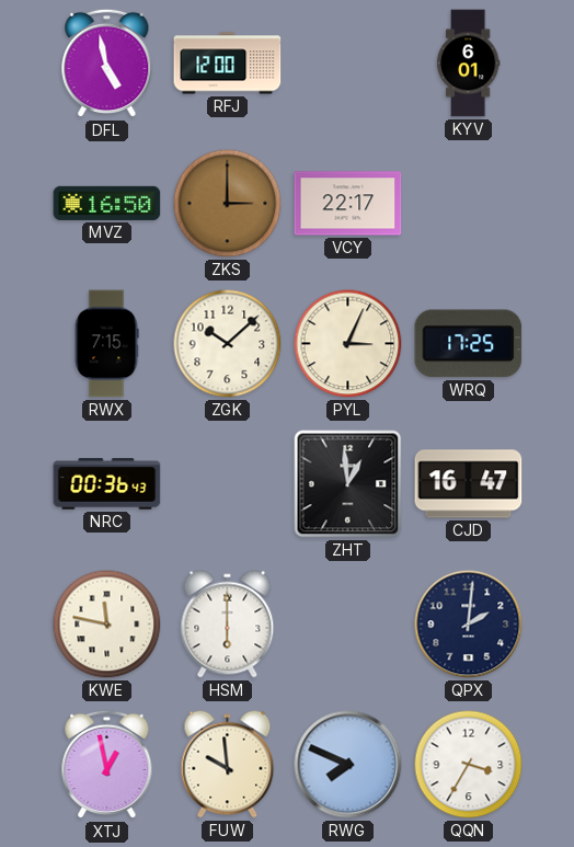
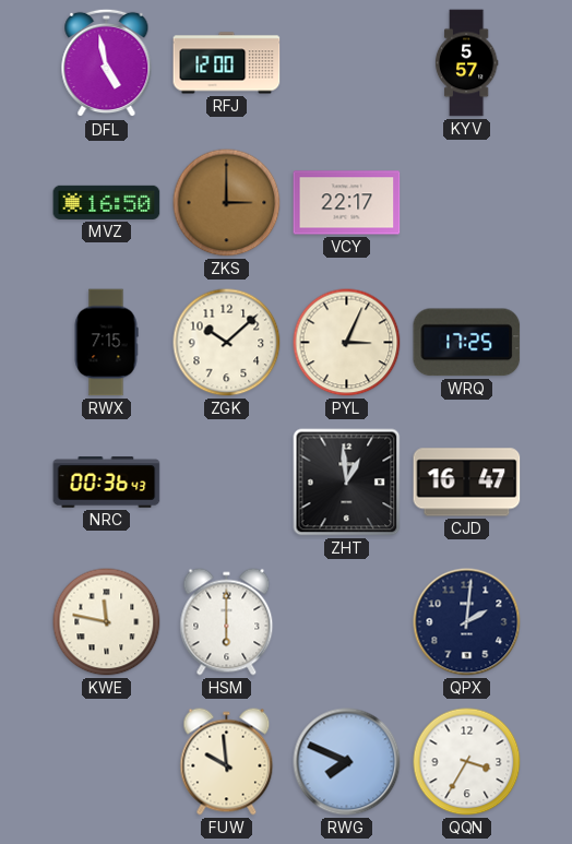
KYV: 6:01 -> 5:57
XTJ: 12:58 -> none
